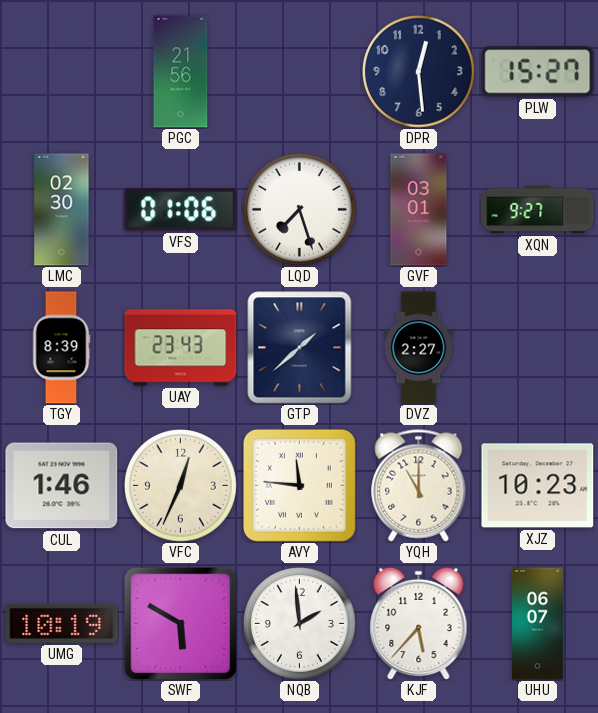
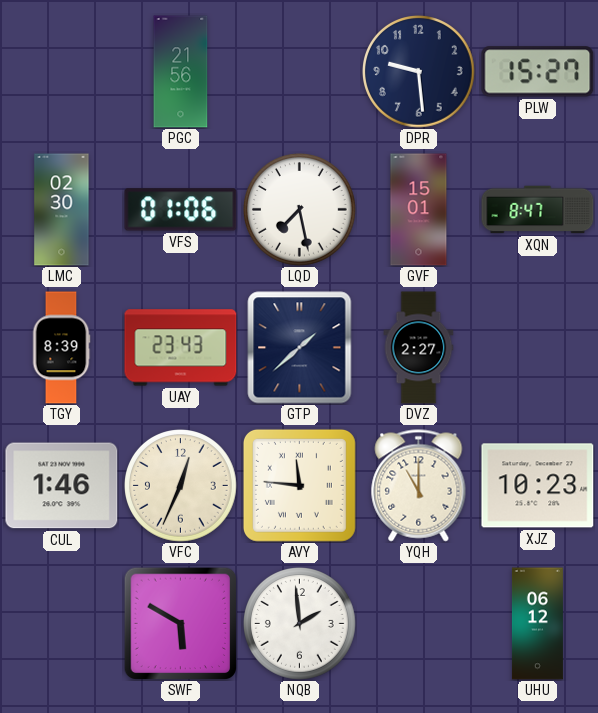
DPR: 12:29 -> 9:29
LQD: 7:27 -> 7:28
GVF: 03:01 -> 15:01
XQN: 9:27 -> 8:47
UMG: 10:19 -> none
KJF: 5:37 -> none
UHU: 06:07 -> 06:12
